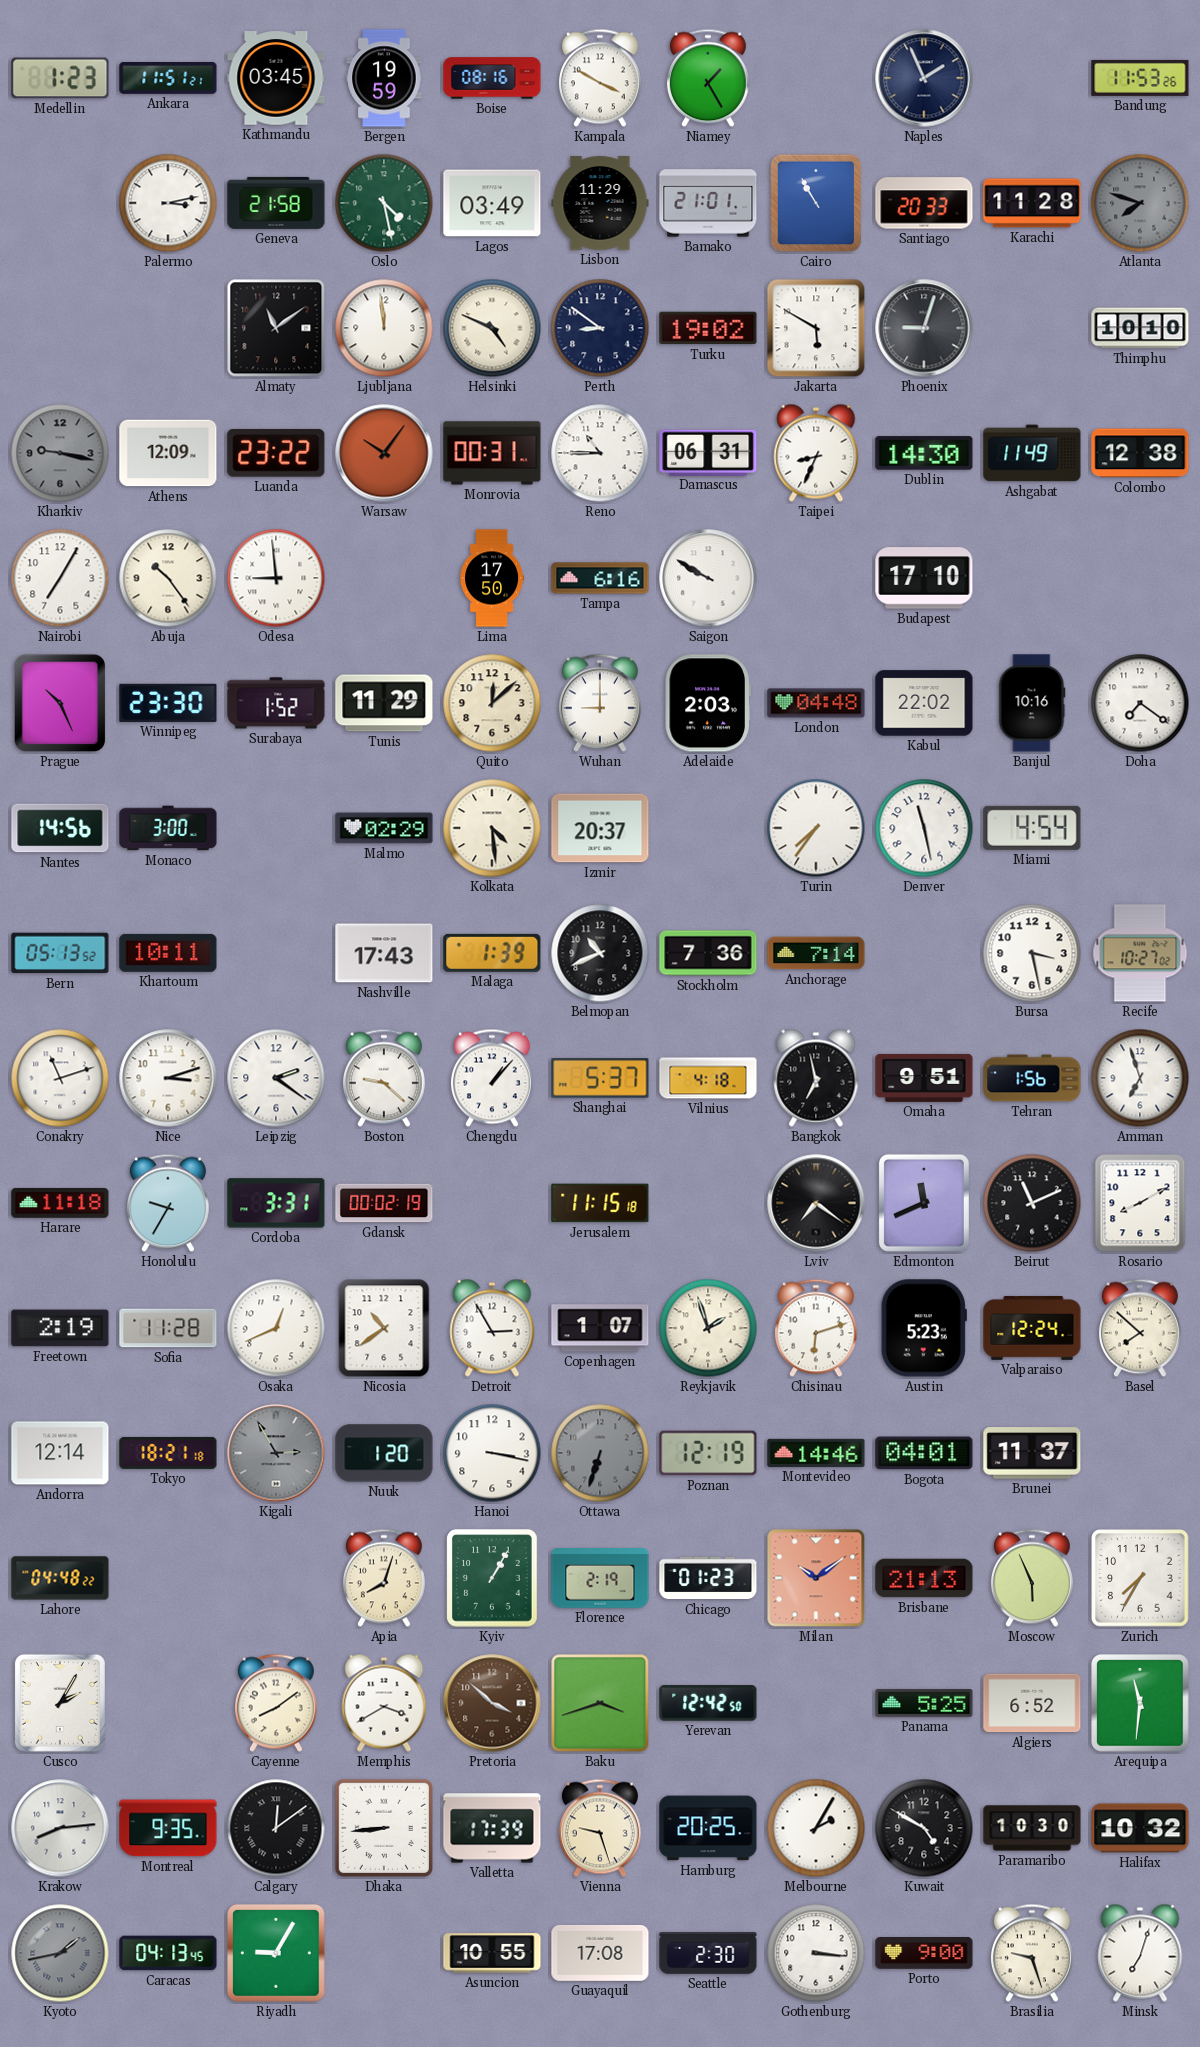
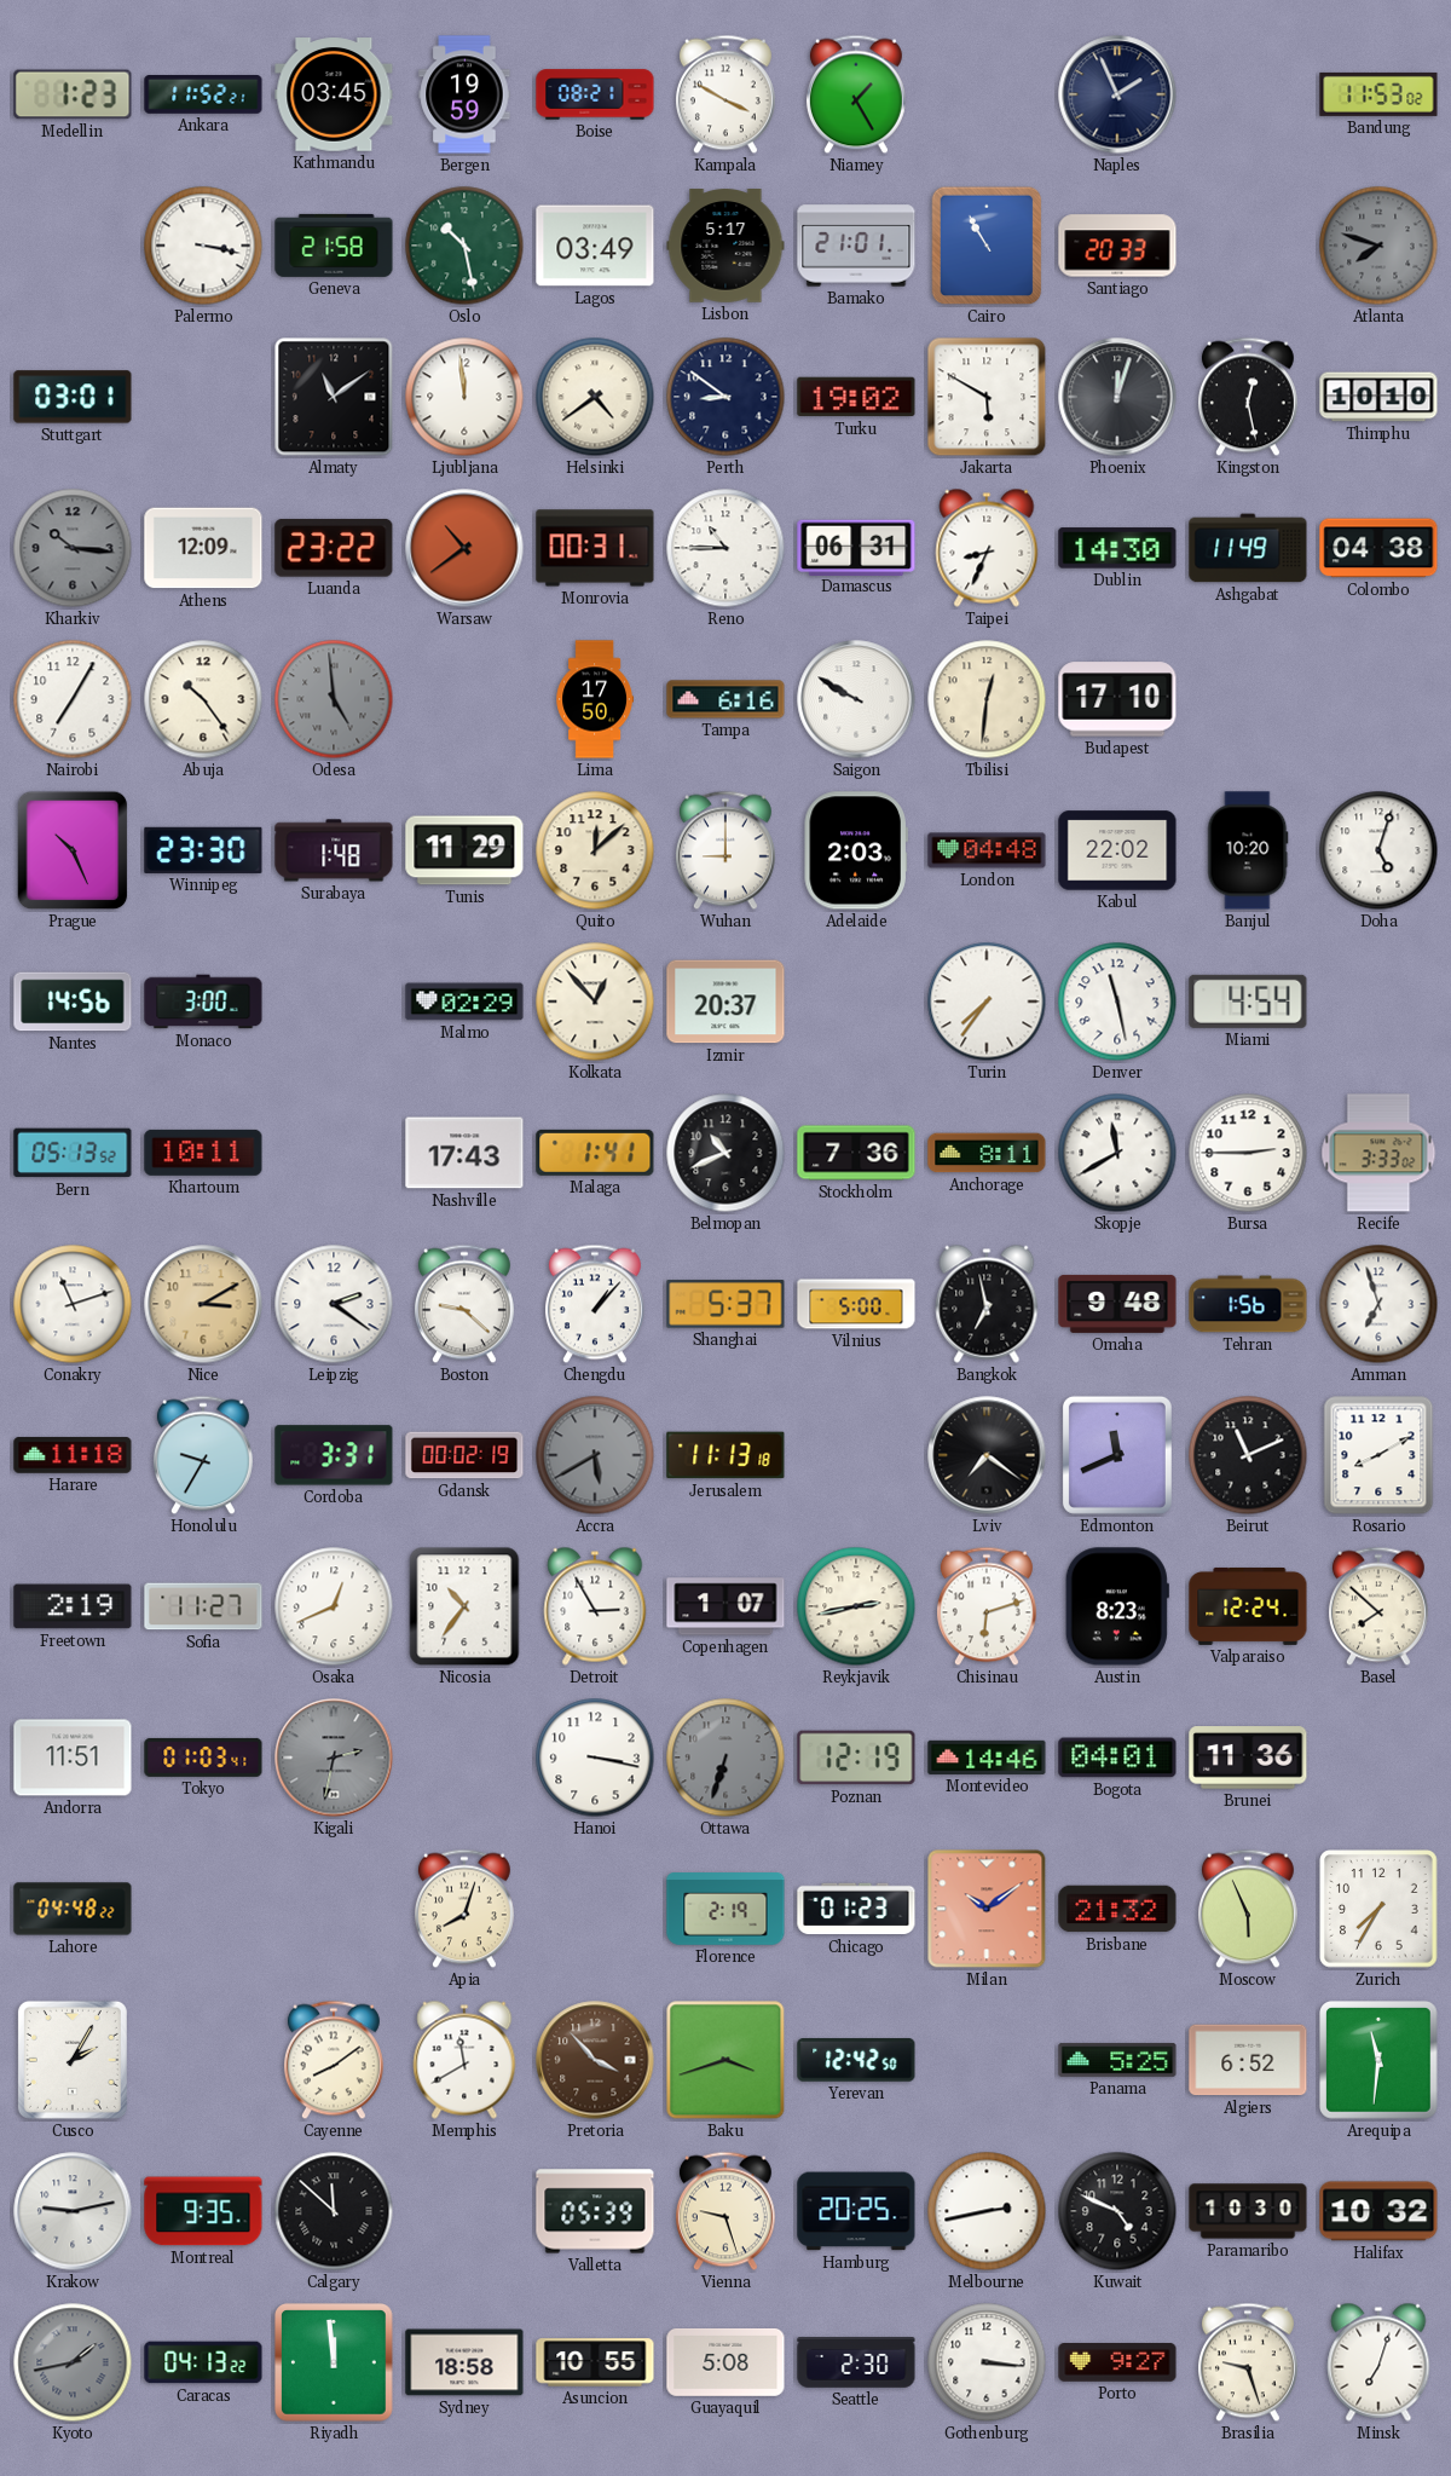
Ankara: 11:51 -> 11:52
Boise: 08:16 -> 08:21
Bandung: 11:53:26 -> 11:53:02
Palermo: 3:13 -> 3:17
Oslo: 4:28 -> 10:28
Lisbon: 11:29 -> 5:17
Karachi: 11:28 -> none
Stuttgart: none -> 03:01
Helsinki: 4:49 -> 4:39
Phoenix: 9:03 -> 12:03
Kingston: none -> 12:28
Kharkiv: 9:17 -> 10:16
Warsaw: 10:06 -> 10:39
Colombo: 12:38 -> 04:38
Odesa: 8:59 -> 4:59
Odesa dial: white -> grey
Tbilisi: none -> 12:31
Surabaya: 1:52 -> 1:48
Banjul: 10:16 -> 10:20
Doha: 7:21 -> 5:03
Kolkata: 4:29 -> 12:53
Malaga: 1:39 -> 1:41
Anchorage: 7:14 -> 8:11
Skopje: none -> 11:40
Bursa: 3:28 -> 2:45
Recife: 10:27 -> 3:33
Nice: 3:12 -> 3:10
Nice dial: white -> champagne
Vilnius: 4:18 -> 5:00
Omaha: 9:51 -> 9:48
Accra: none -> 5:40
Jerusalem: 11:15 -> 11:13
Sofia: 11:28 -> 11:27
Nicosia: 10:39 -> 10:36
Reykjavik: 1:57 -> 2:43
Austin: 5:23 -> 8:23
Andorra: 12:14 -> 11:51
Tokyo: 18:21 -> 01:03
Kigali: 2:55 -> 2:32
Nuuk: 1:20 -> none
Brunei: 11:37 -> 11:36
Kyiv: 1:05 -> none
Brisbane: 21:13 -> 21:32
Memphis: 3:40 -> 11:40
Pretoria: 3:52 -> 3:53
Krakow: 8:14 -> 9:13
Calgary: 12:09 -> 11:52
Dhaka: 8:44 -> none
Valletta: 17:39 -> 05:39
Melbourne: 2:05 -> 2:43
Kuwait: 4:50 -> 4:49
Caracas: 04:13:45 -> 04:13:22
Riyadh: 9:05 -> 11:59
Sydney: none -> 18:58
Guayaquil: 17:08 -> 5:08
Porto: 9:00 -> 9:27
